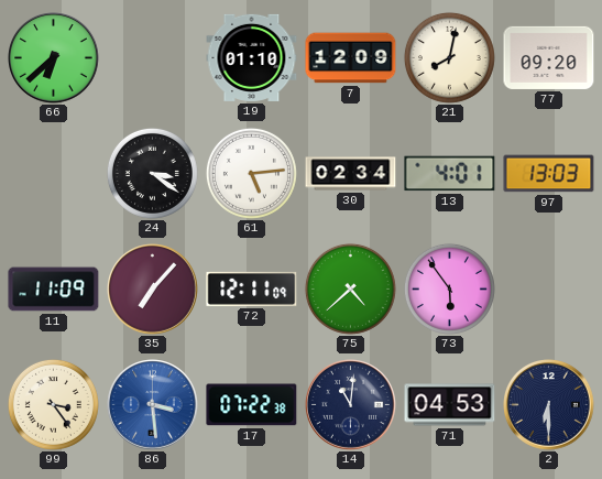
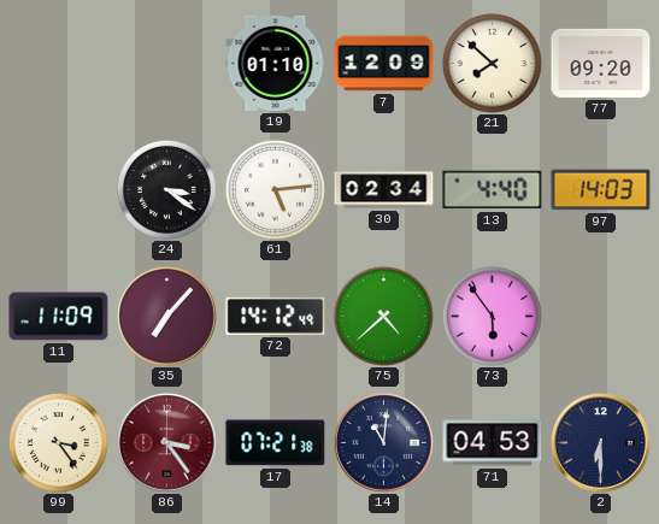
66: 6:38 -> none
21: 8:02 -> 7:52
13: 4:01 -> 4:40
97: 13:03 -> 14:03
72: 12:11 -> 14:12
86: 3:29 -> 3:24
86 dial: blue -> burgundy
17: 07:22 -> 07:21
